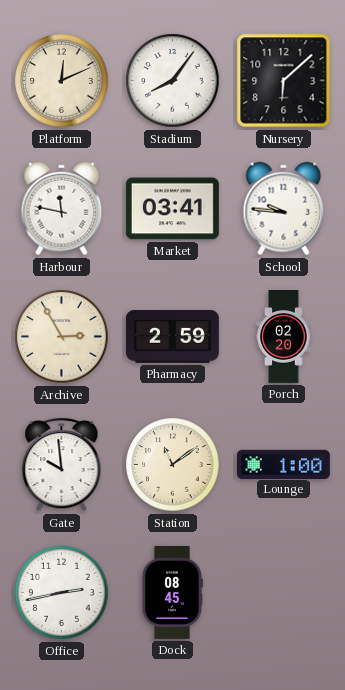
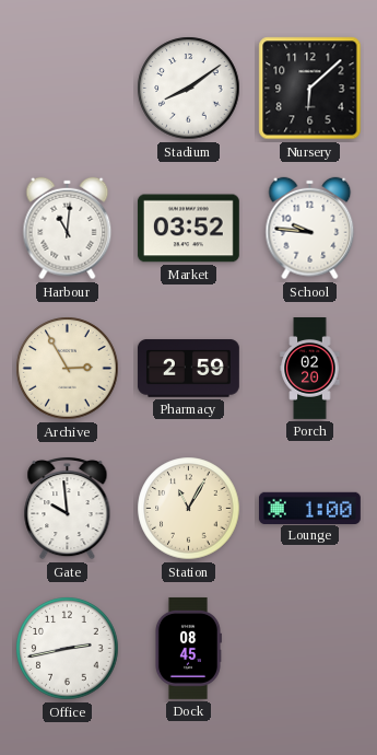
Platform: 12:11 -> none
Stadium: 8:06 -> 8:09
Harbour: 11:47 -> 11:01
Market: 03:41 -> 03:52
Station: 11:09 -> 11:05
